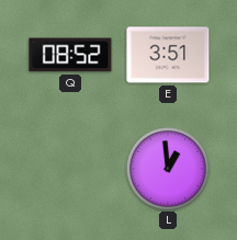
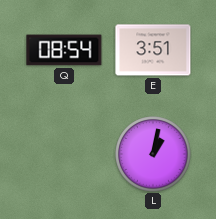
Q: 08:52 -> 08:54
L: 12:59 -> 1:02
